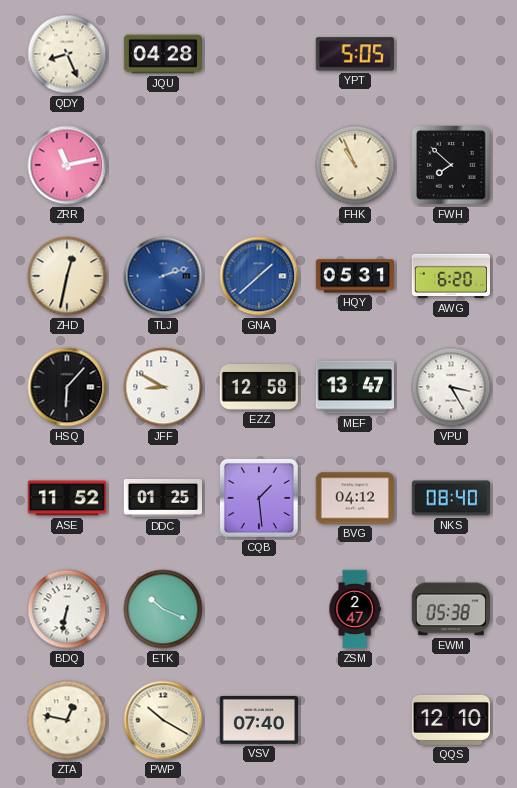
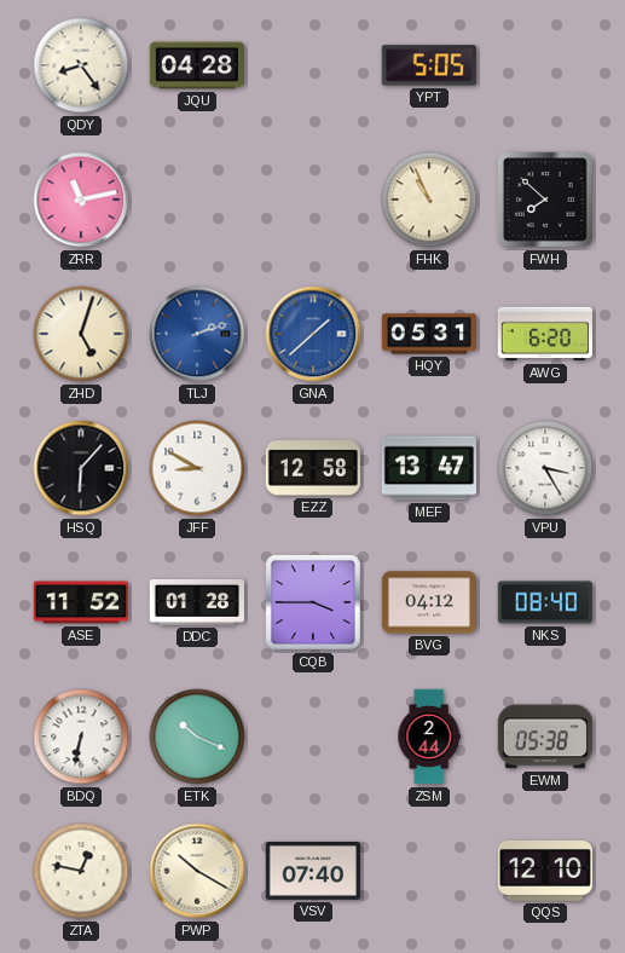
QDY: 8:26 -> 8:24
ZHD: 12:32 -> 5:03
DDC: 01:25 -> 01:28
CQB: 1:29 -> 3:45
ZSM: 2:47 -> 2:44
